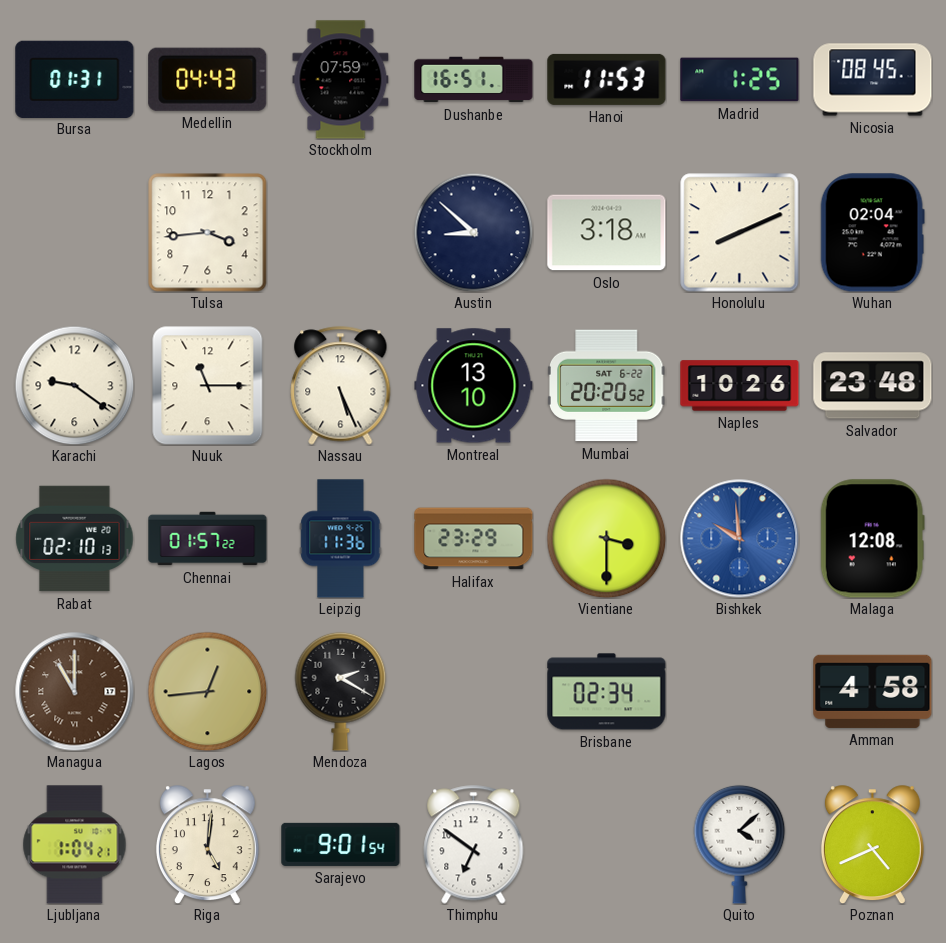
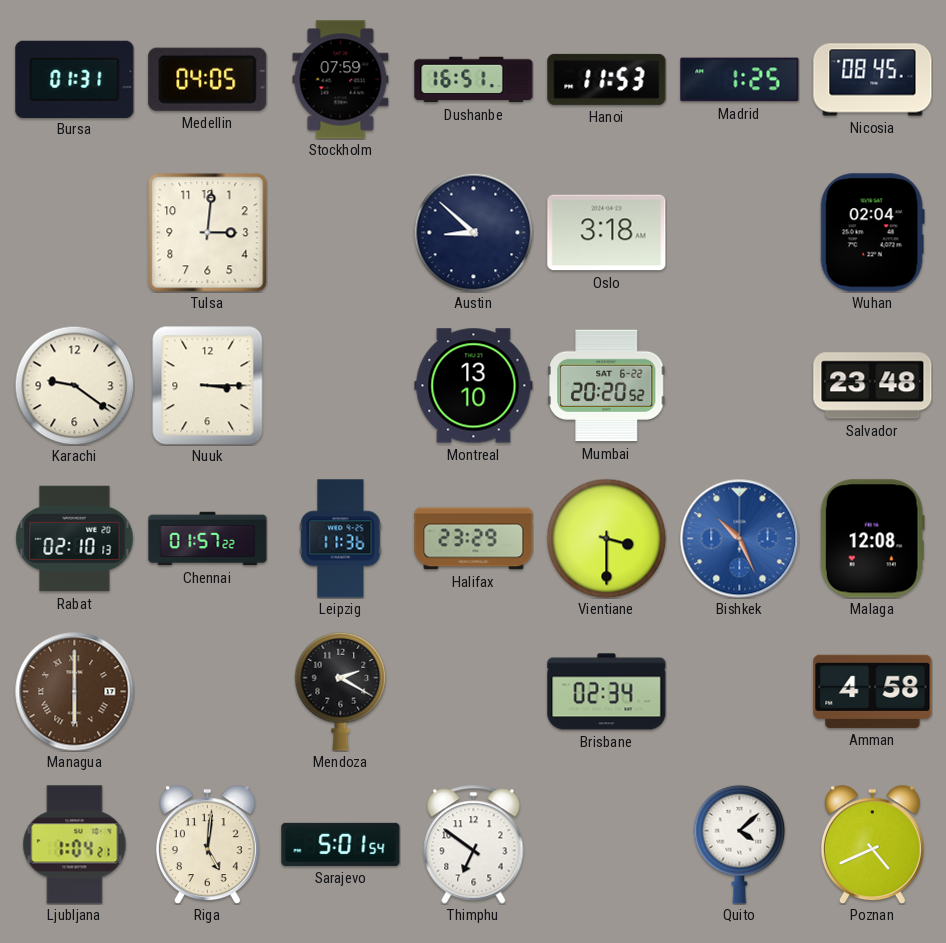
Medellin: 04:43 -> 04:05
Tulsa: 3:44 -> 3:01
Honolulu: 8:11 -> none
Nuuk: 11:15 -> 3:15
Nassau: 5:26 -> none
Naples: 10:26 -> none
Bishkek: 9:59 -> 10:26
Managua: 11:00 -> 6:00
Lagos: 12:44 -> none
Sarajevo: 9:01 -> 5:01
